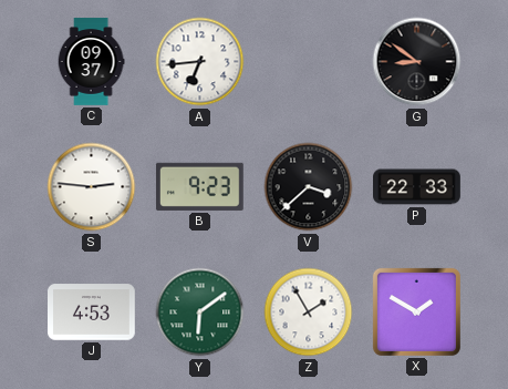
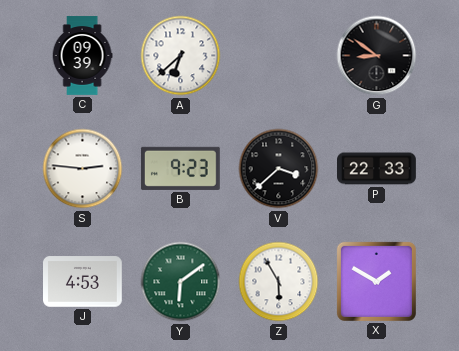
C: 09:37 -> 09:39
A: 6:44 -> 6:38
Z: 1:55 -> 5:55
